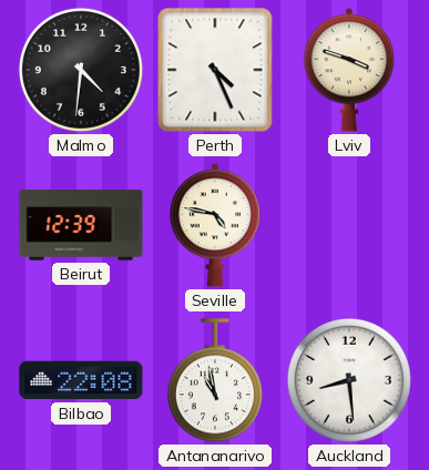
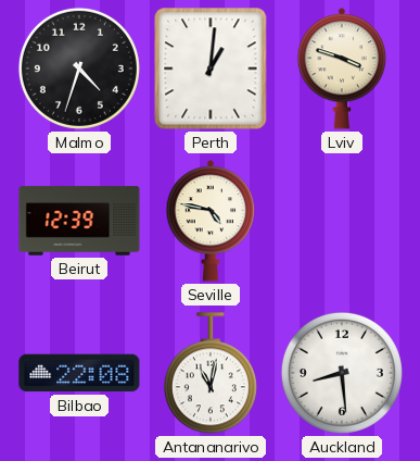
Malmo: 4:31 -> 4:33
Perth: 4:26 -> 1:01
Antananarivo: 10:58 -> 11:02
